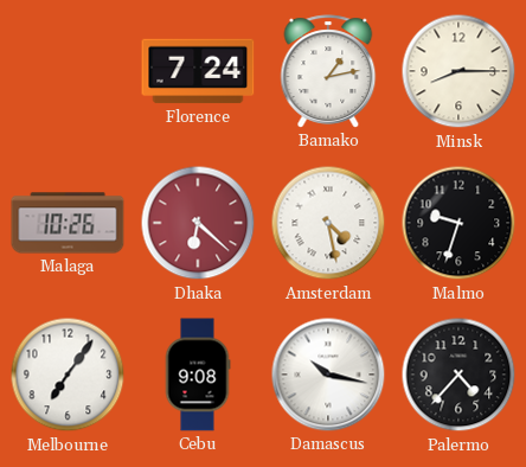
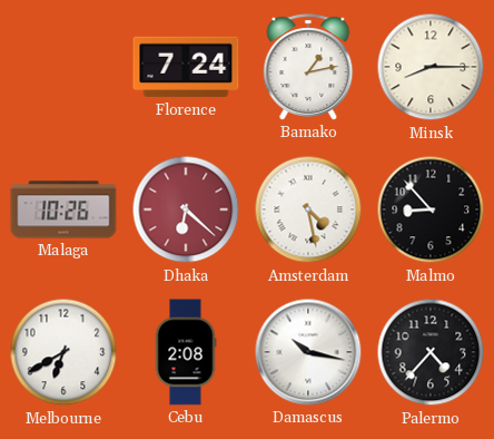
Malmo: 9:33 -> 8:53
Melbourne: 7:06 -> 6:40
Cebu: 9:08 -> 2:08
